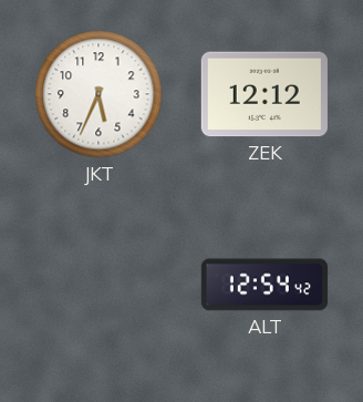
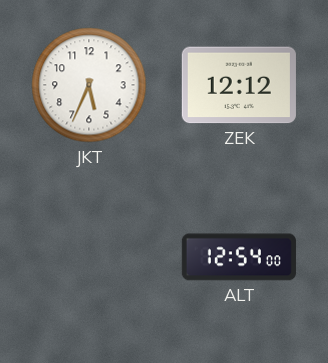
ALT: 12:54:42 -> 12:54:00
